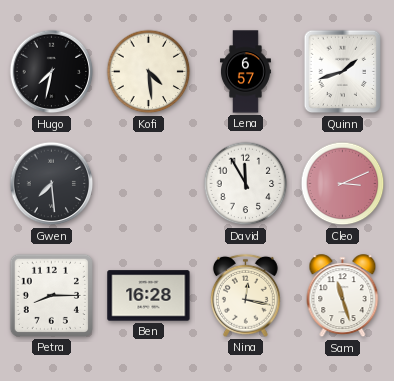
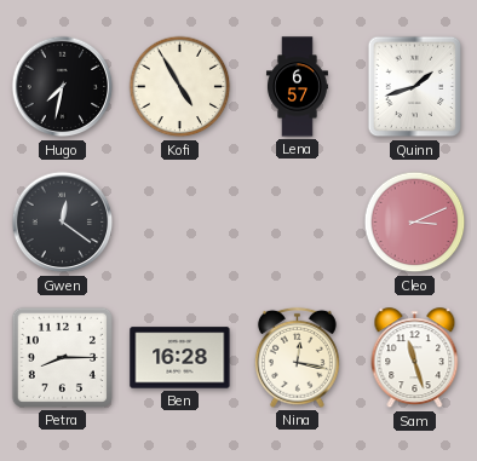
Kofi: 4:29 -> 4:55
Gwen: 7:29 -> 12:21
David: 11:55 -> none
